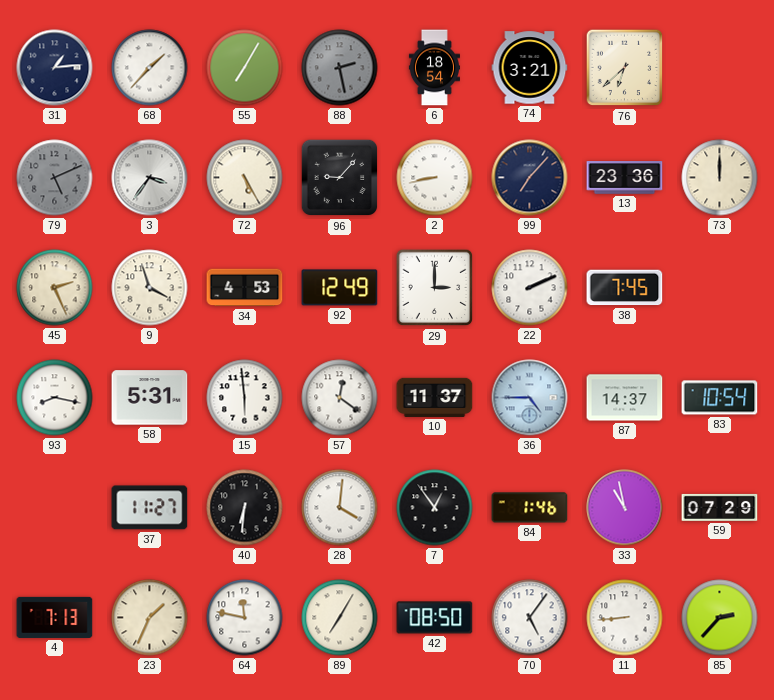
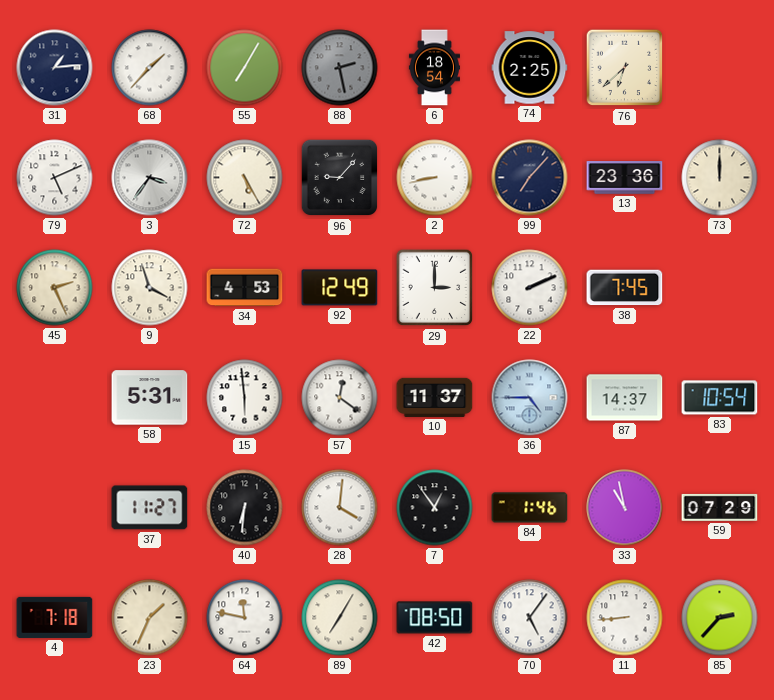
74: 3:21 -> 2:25
79 dial: grey -> white
93: 8:17 -> none
4: 7:13 -> 7:18
